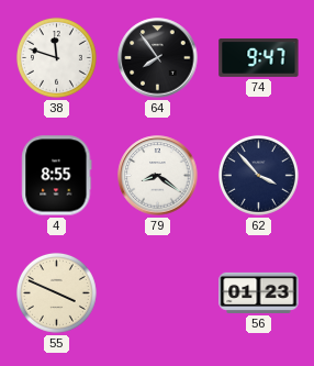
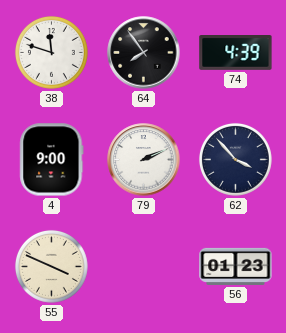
74: 9:47 -> 4:39
4: 8:55 -> 9:00
79: 8:21 -> 2:11
